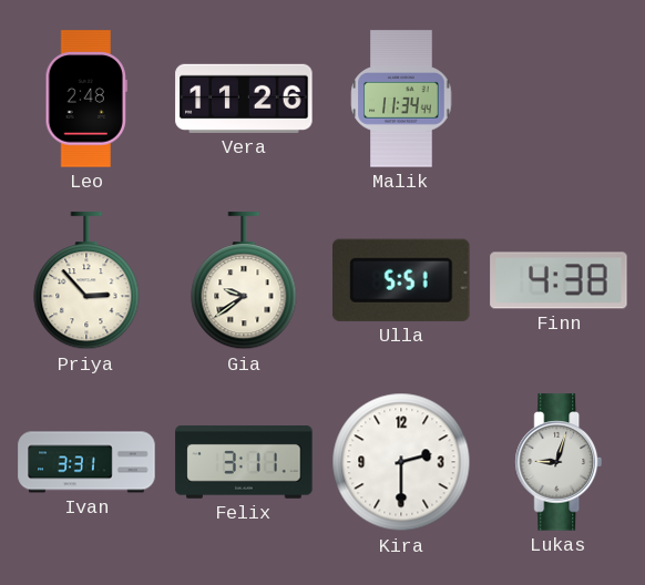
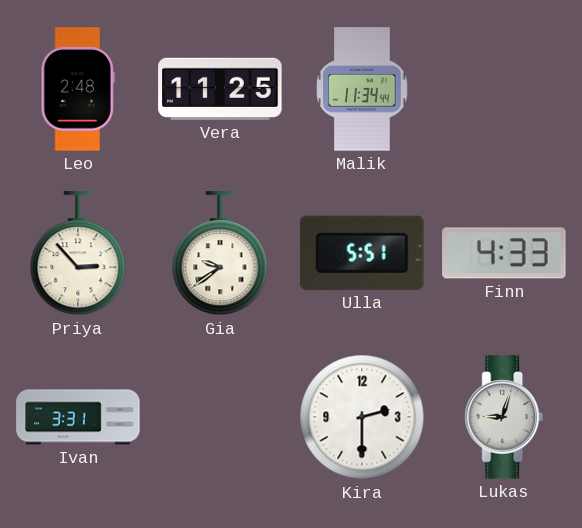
Vera: 11:26 -> 11:25
Finn: 4:38 -> 4:33
Felix: 3:11 -> none
